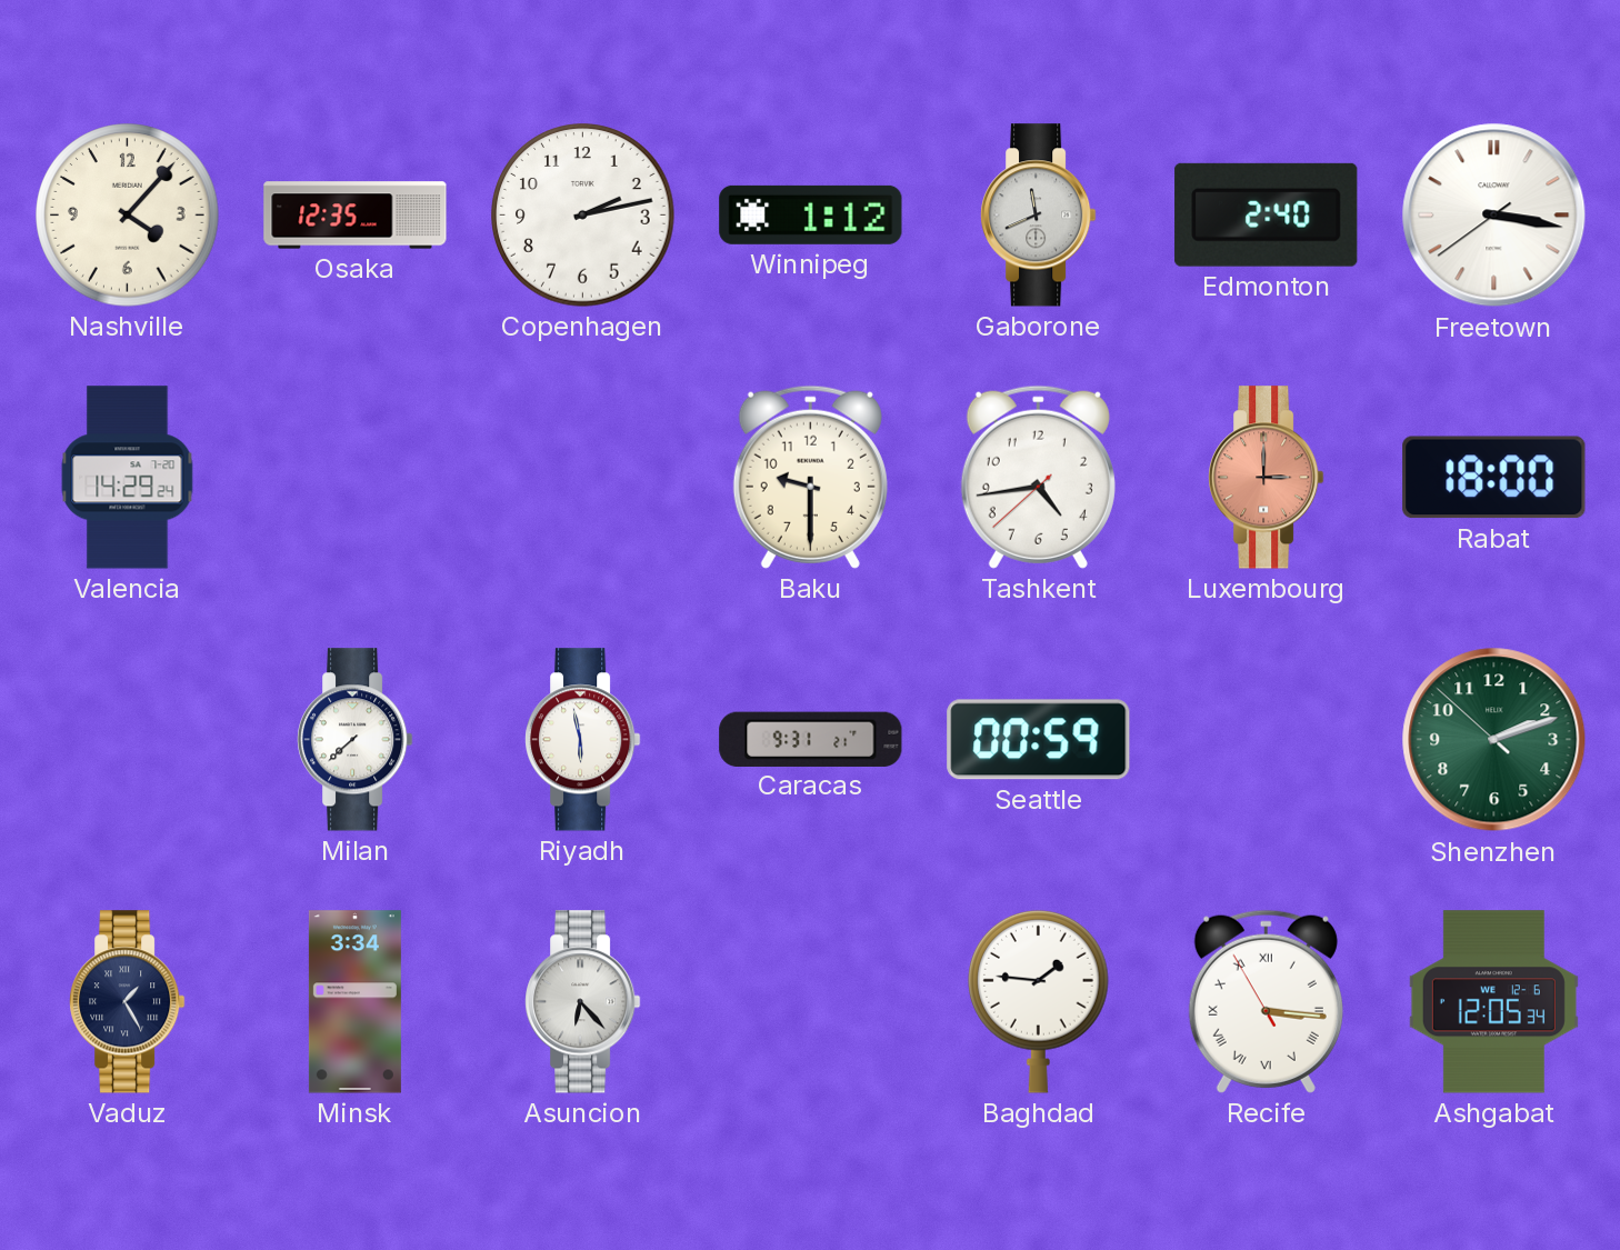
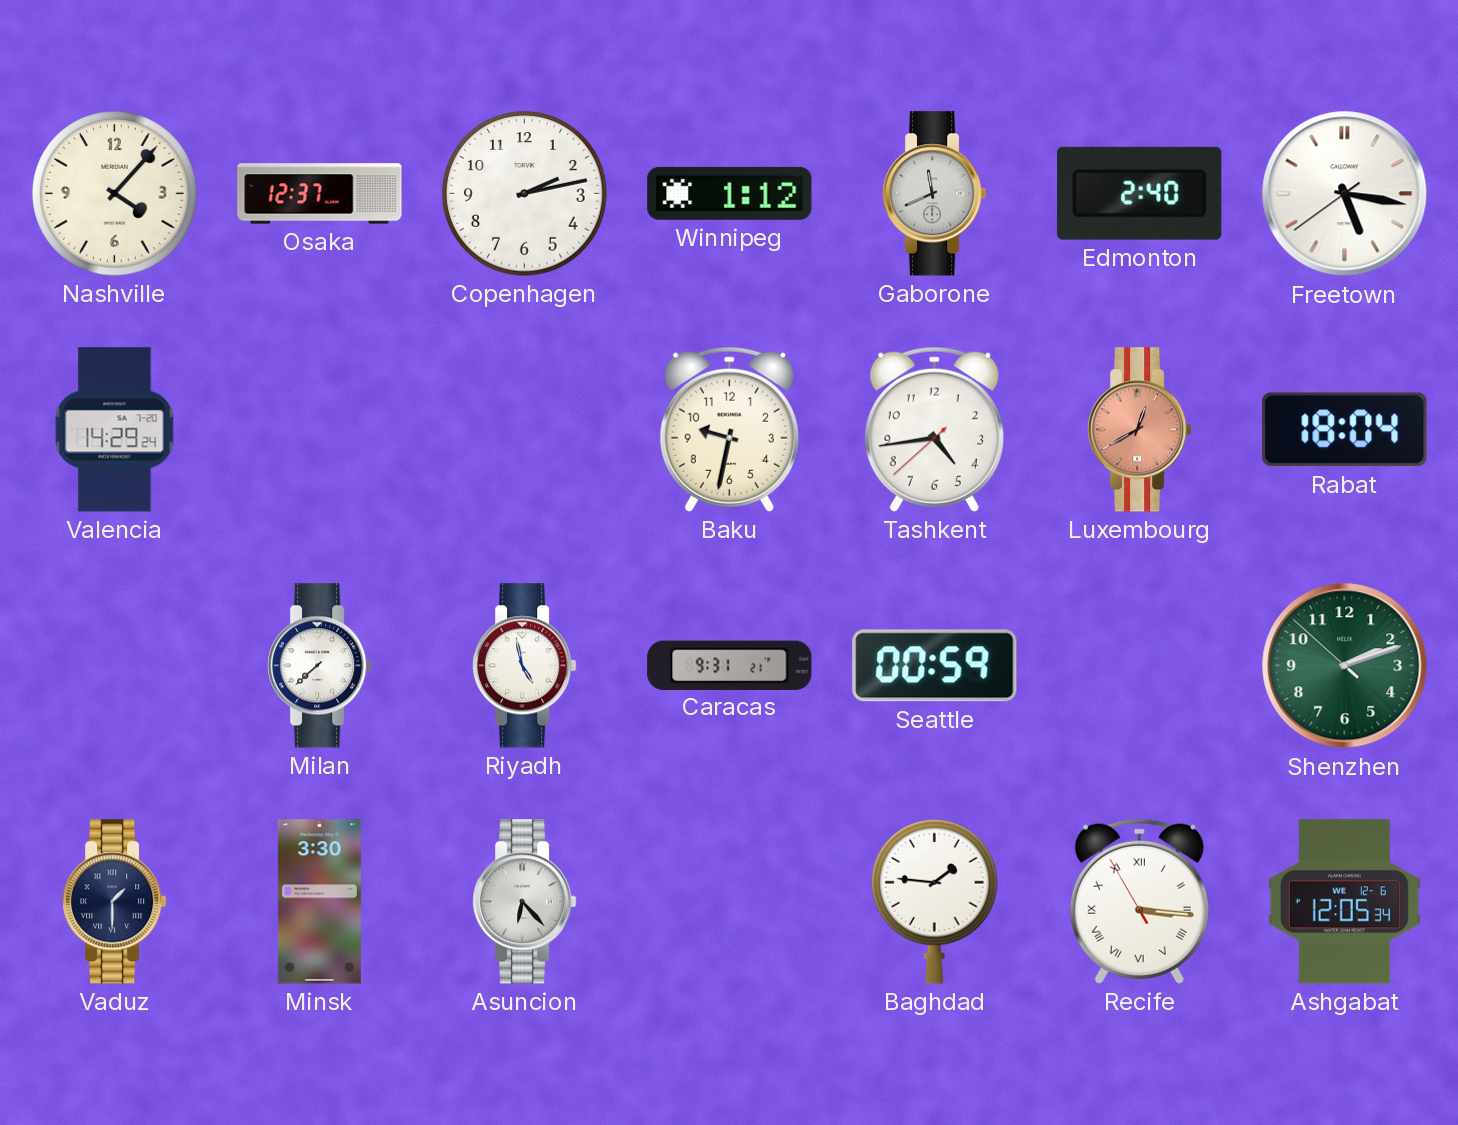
Osaka: 12:35 -> 12:37
Freetown: 3:16 -> 5:16
Baku: 9:30 -> 9:32
Luxembourg: 3:00 -> 12:40
Rabat: 18:00 -> 18:04
Riyadh: 5:58 -> 4:58
Vaduz: 1:25 -> 1:30
Minsk: 3:34 -> 3:30
